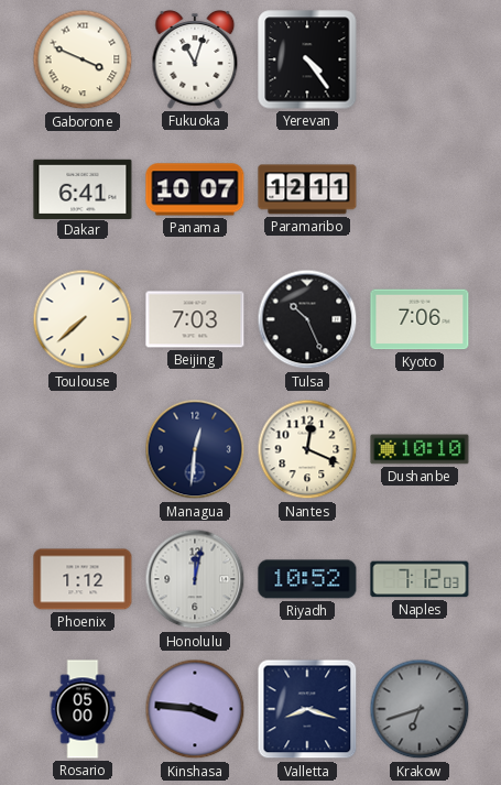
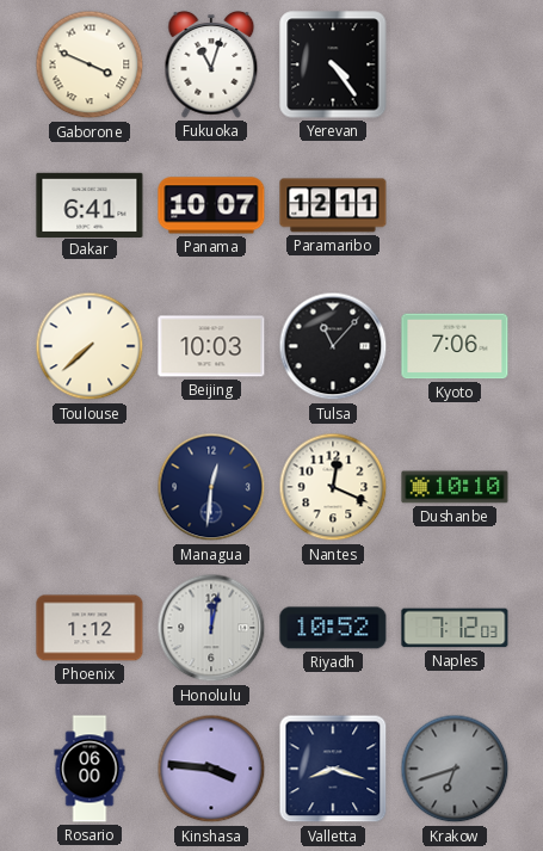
Beijing: 7:03 -> 10:03
Tulsa: 10:26 -> 11:07
Rosario: 05:00 -> 06:00
